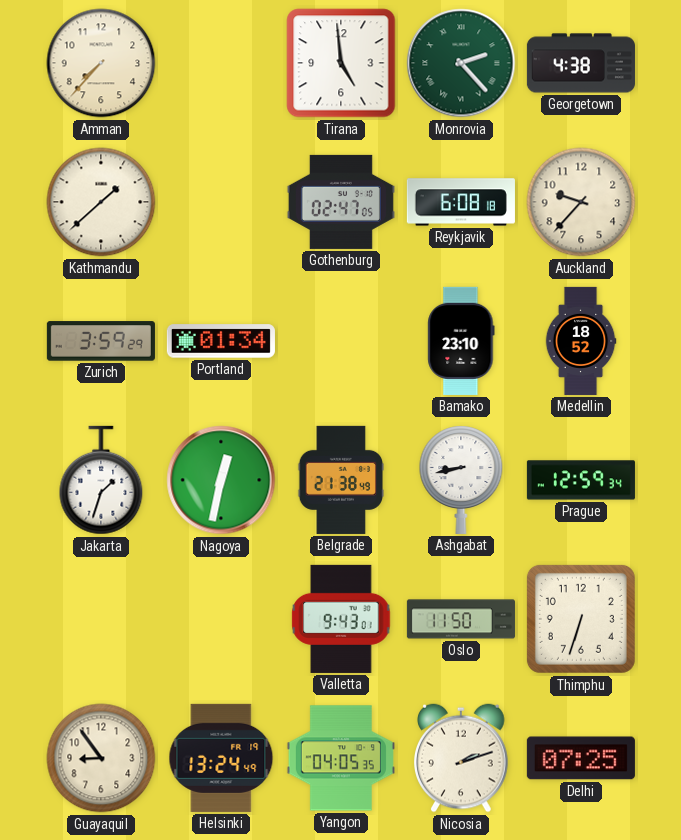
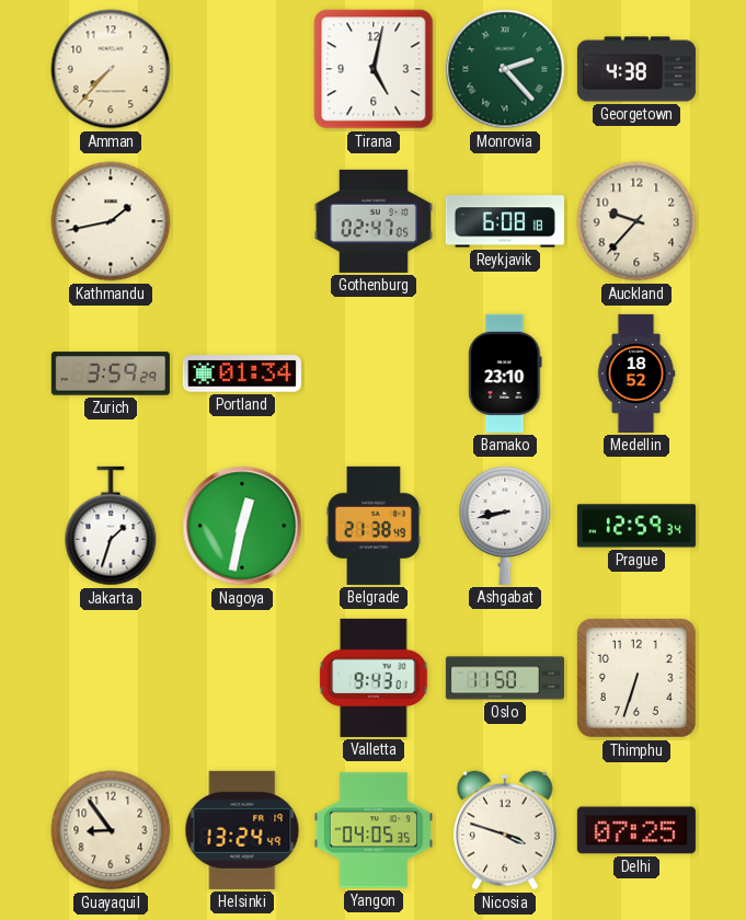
Tirana: 4:59 -> 5:02
Kathmandu: 1:38 -> 1:43
Nicosia: 2:12 -> 3:48
